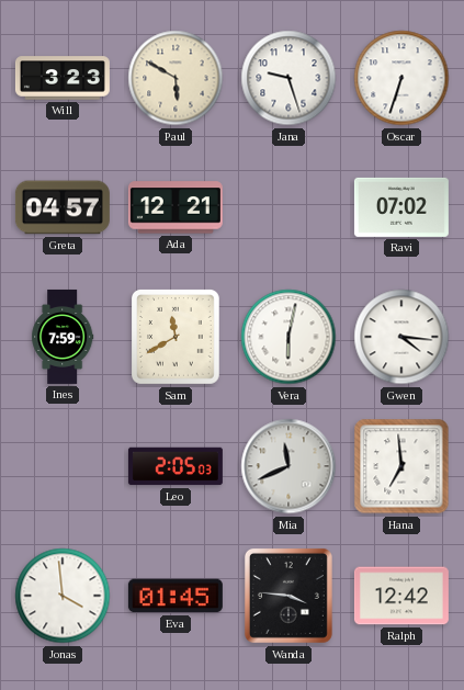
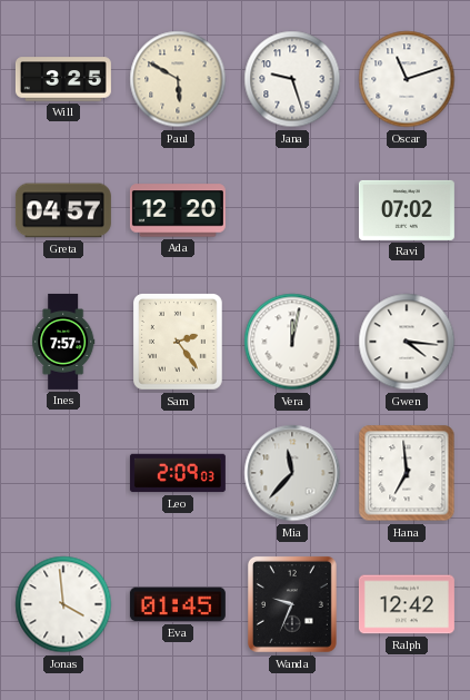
Will: 3:23 -> 3:25
Oscar: 6:33 -> 11:12
Ada: 12:21 -> 12:20
Ines: 7:59 -> 7:57
Sam: 11:40 -> 2:24
Vera: 6:02 -> 12:02
Leo: 2:05 -> 2:09
Mia: 11:41 -> 11:37
Wanda: 3:46 -> 9:34
